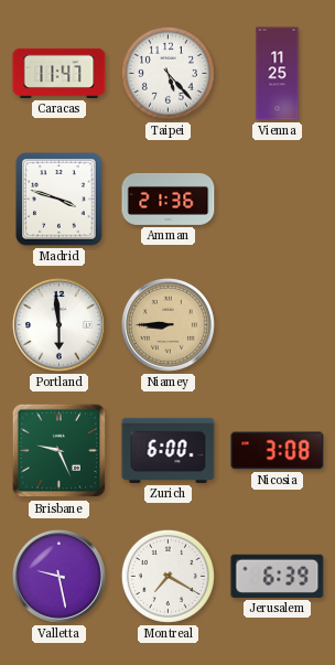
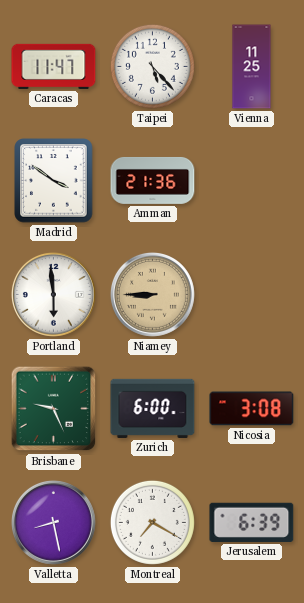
Madrid: 3:48 -> 3:51
Valletta: 9:28 -> 8:28
